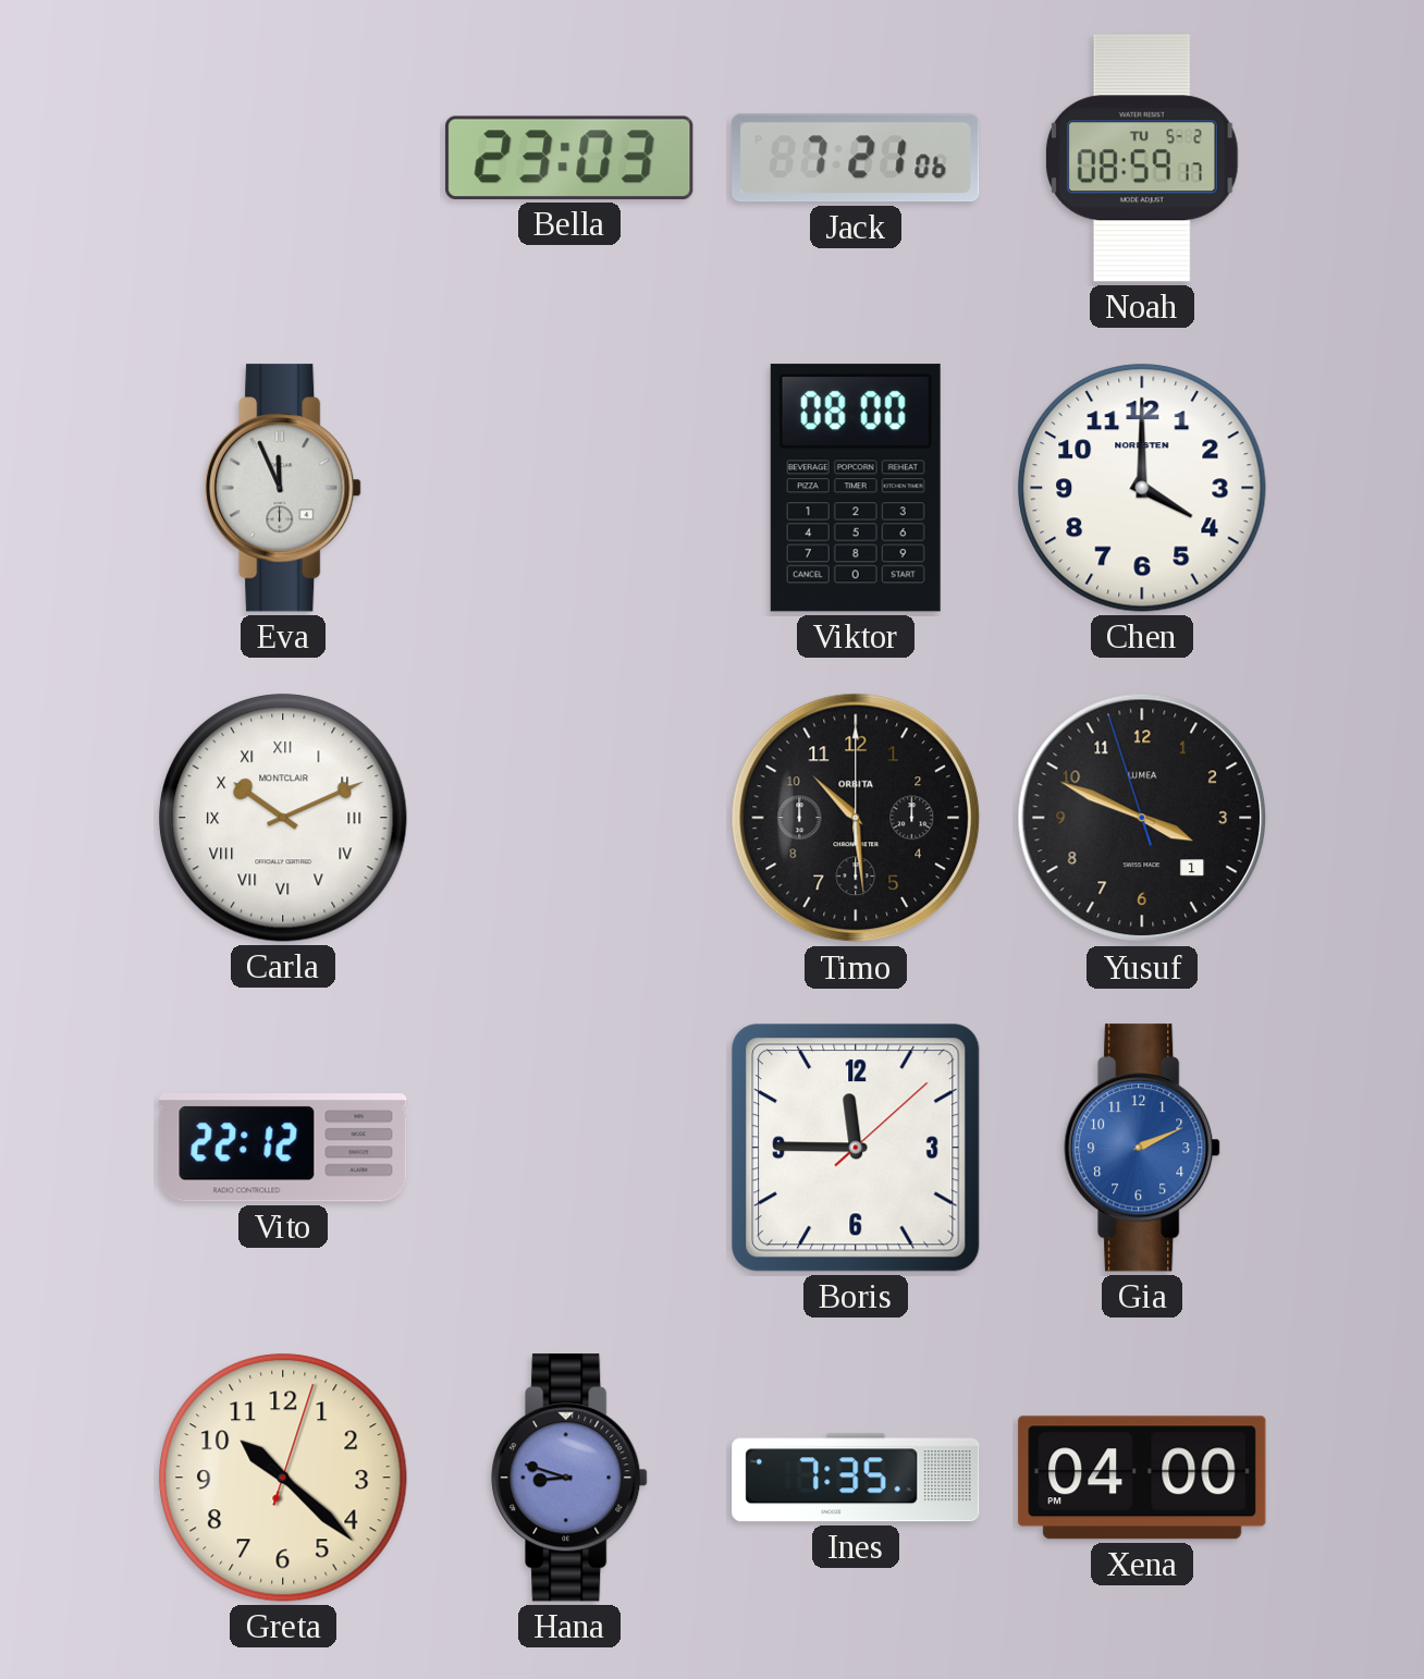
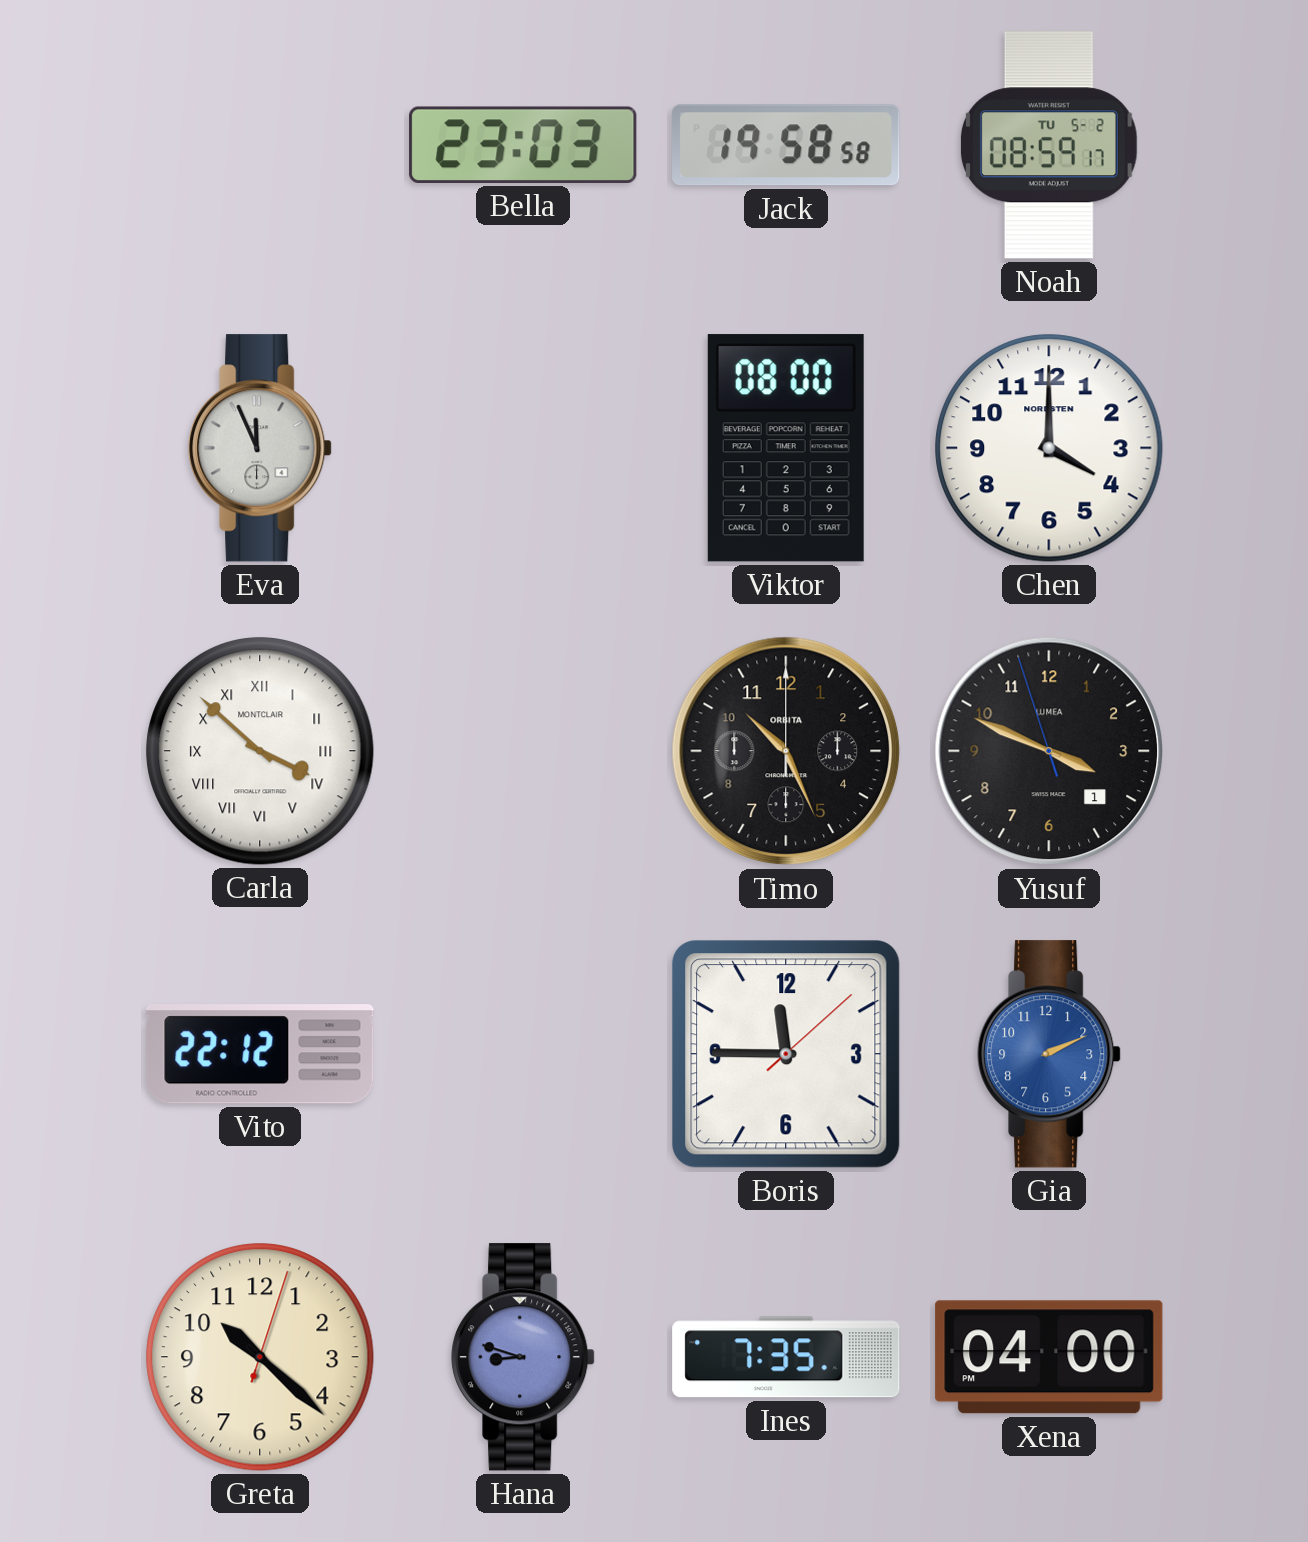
Jack: 7:21 -> 19:58
Carla: 10:11 -> 3:52
Timo: 10:29 -> 10:26
